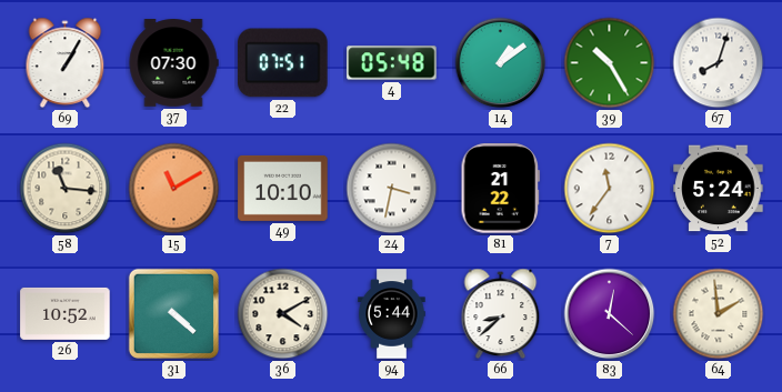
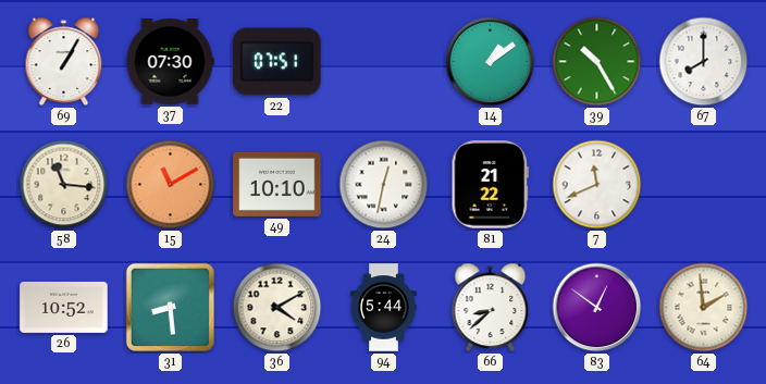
4: 05:48 -> none
67: 8:03 -> 8:00
24: 3:32 -> 12:32
7: 11:36 -> 11:41
52: 5:24 -> none
31: 4:22 -> 8:29
83: 12:22 -> 12:51
